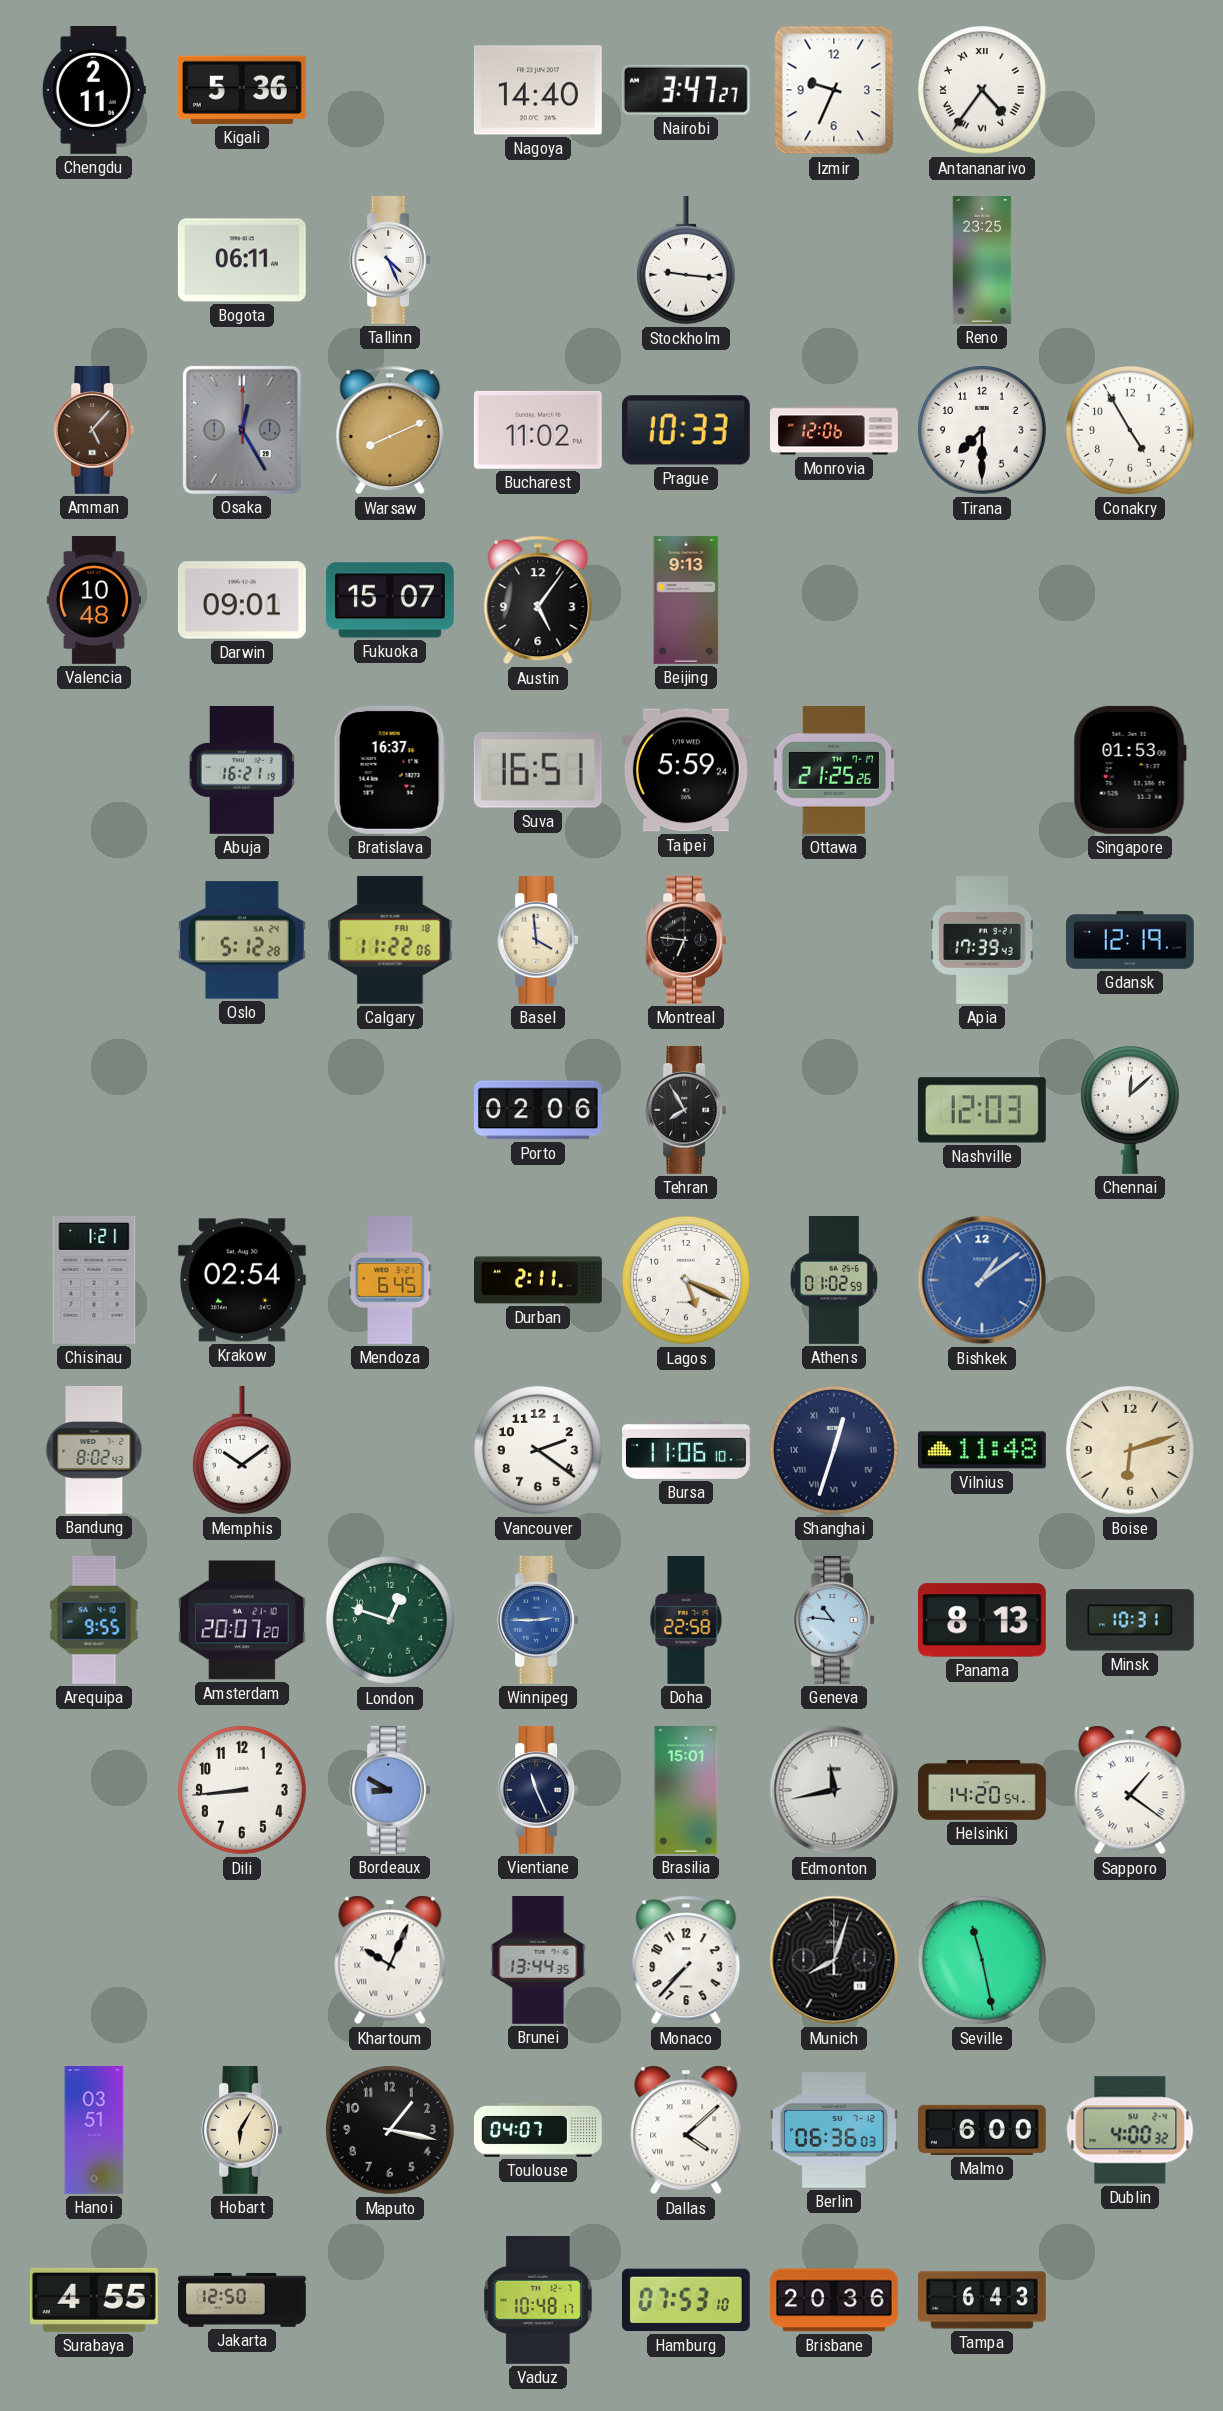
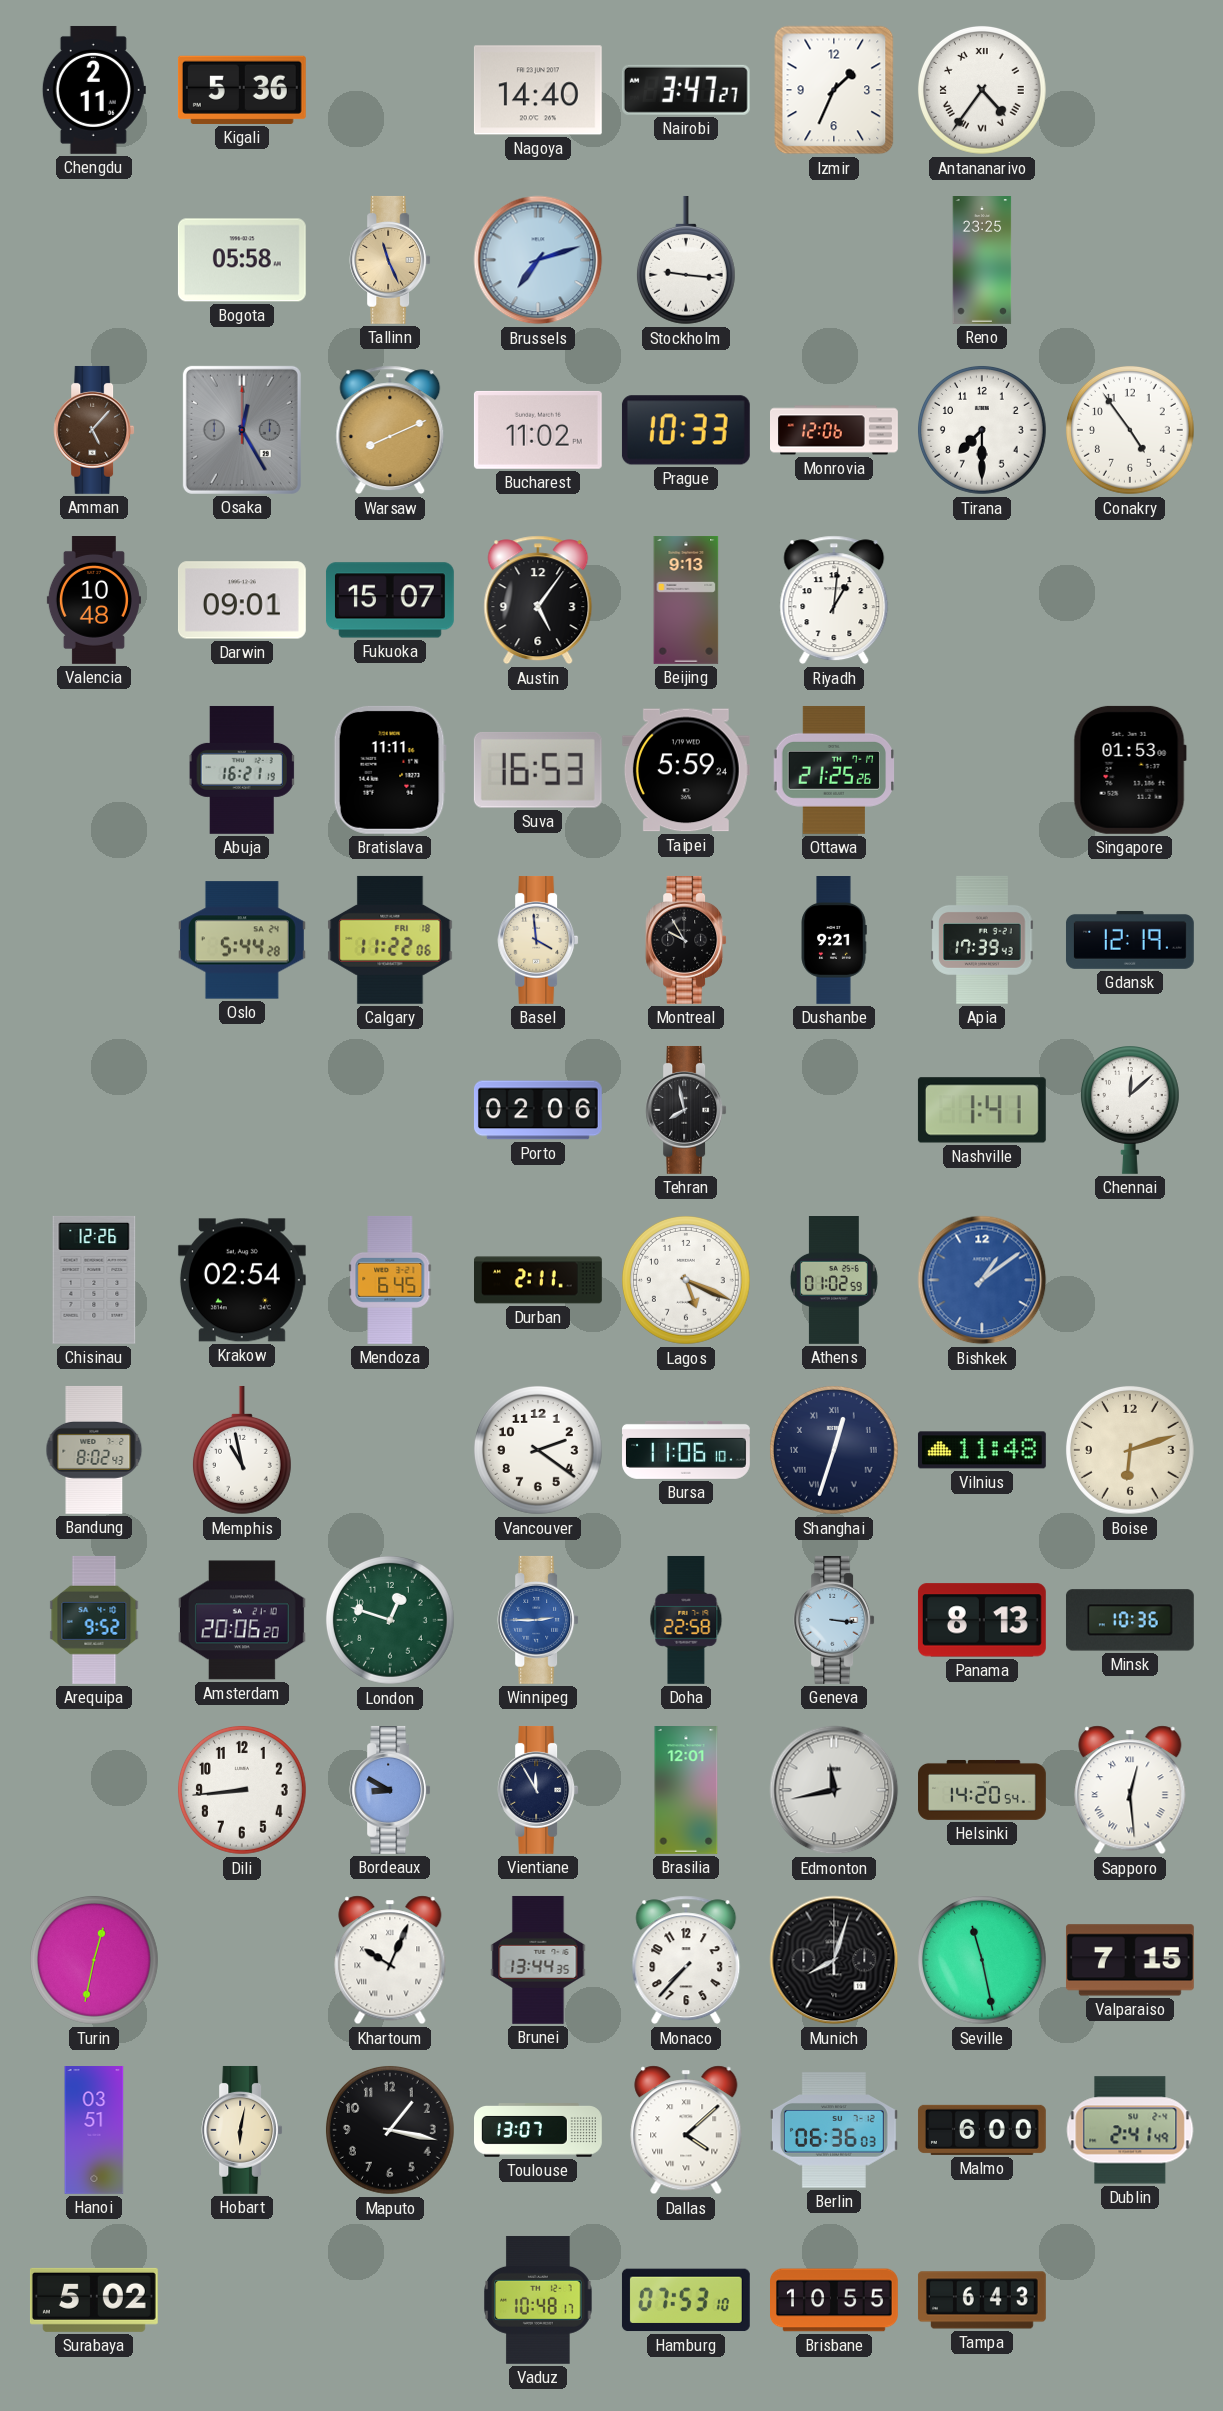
Izmir: 9:34 -> 1:34
Bogota: 06:11 -> 05:58
Tallinn: 4:26 -> 11:26
Tallinn dial: white -> champagne
Brussels: none -> 7:12
Conakry: 4:55 -> 4:54
Riyadh: none -> 1:01
Bratislava: 16:37 -> 11:11
Suva: 16:51 -> 16:53
Oslo: 5:12 -> 5:44
Montreal: 6:46 -> 9:55
Dushanbe: none -> 9:21
Tehran: 7:55 -> 7:58
Nashville: 12:03 -> 1:41
Chisinau: 1:21 -> 12:26
Memphis: 10:09 -> 10:58
Arequipa: 9:55 -> 9:52
Amsterdam: 20:07 -> 20:06
Geneva: 10:46 -> 3:16
Minsk: 10:31 -> 10:36
Vientiane: 11:26 -> 11:55
Brasilia: 15:01 -> 12:01
Sapporo: 1:21 -> 12:29
Turin: none -> 12:32
Valparaiso: none -> 7:15
Hobart: 6:05 -> 6:02
Toulouse: 04:07 -> 13:07
Dublin: 4:00 -> 2:41
Surabaya: 4:55 -> 5:02
Jakarta: 12:50 -> none
Brisbane: 20:36 -> 10:55
